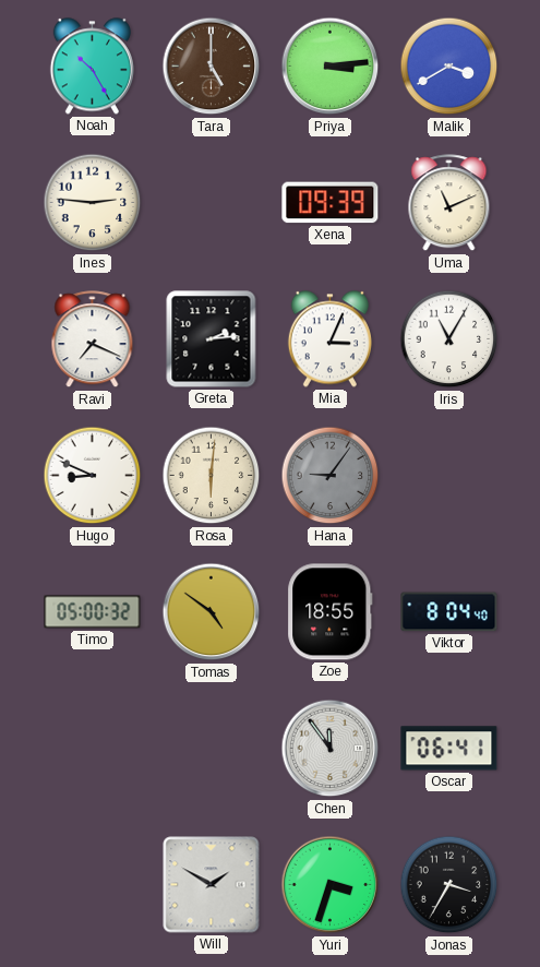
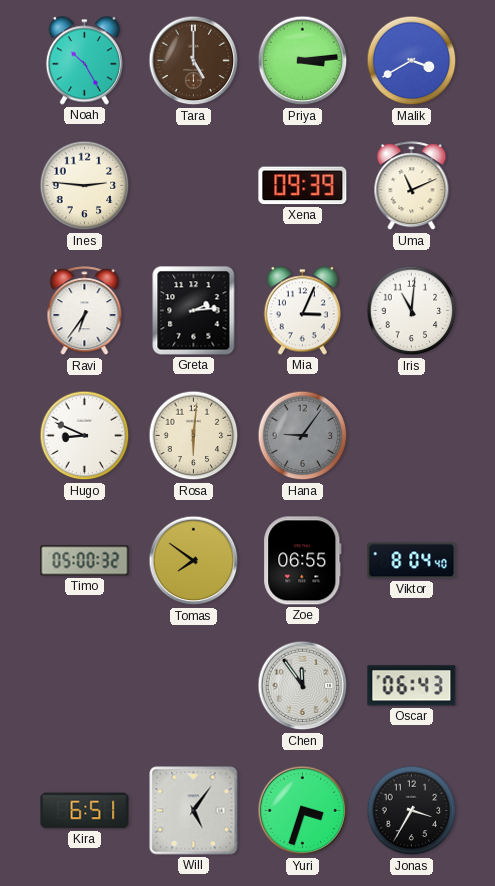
Ravi: 7:19 -> 6:36
Iris: 11:05 -> 11:01
Tomas: 4:51 -> 7:51
Zoe: 18:55 -> 06:55
Oscar: 06:41 -> 06:43
Kira: none -> 6:51
Will: 1:50 -> 5:06
